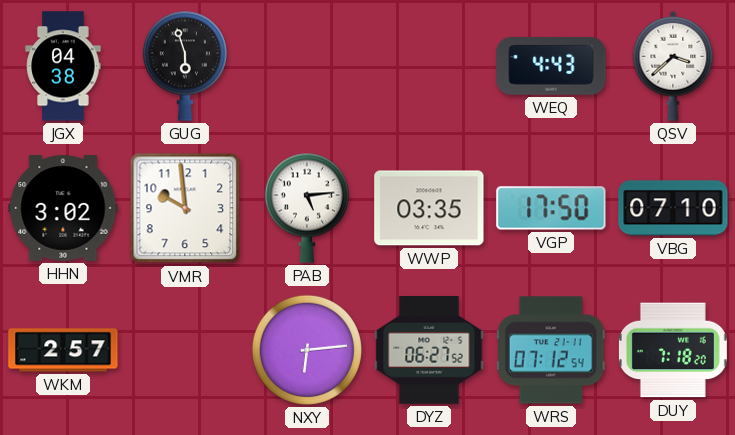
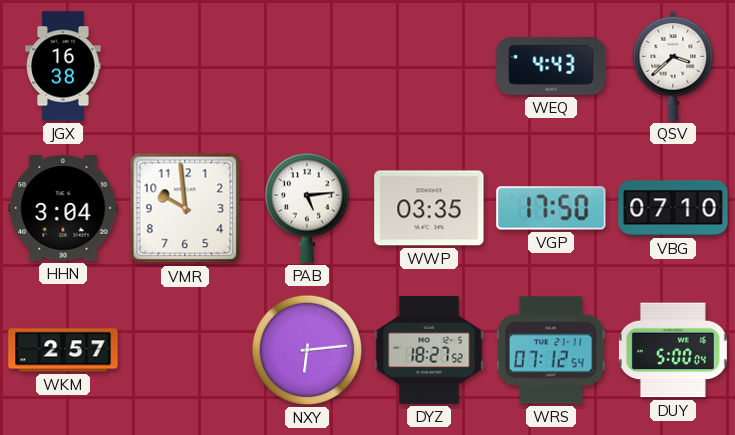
JGX: 04:38 -> 16:38
GUG: 5:57 -> none
HHN: 3:02 -> 3:04
DYZ: 06:27 -> 18:27
DUY: 7:18 -> 5:00
